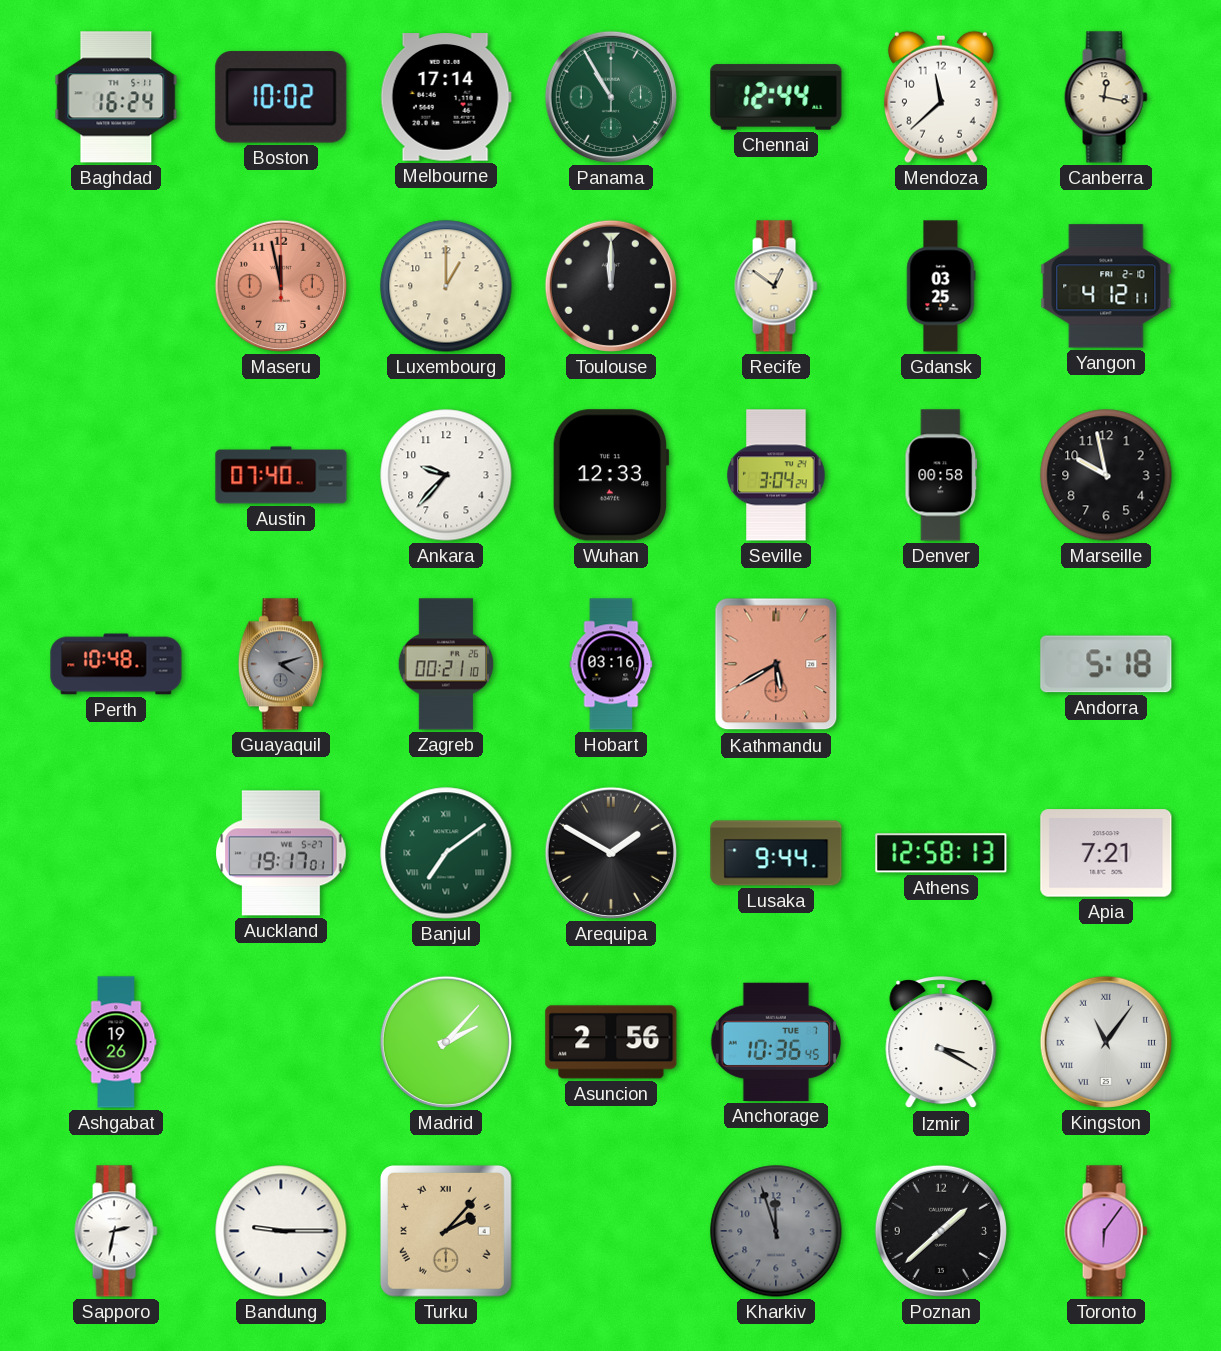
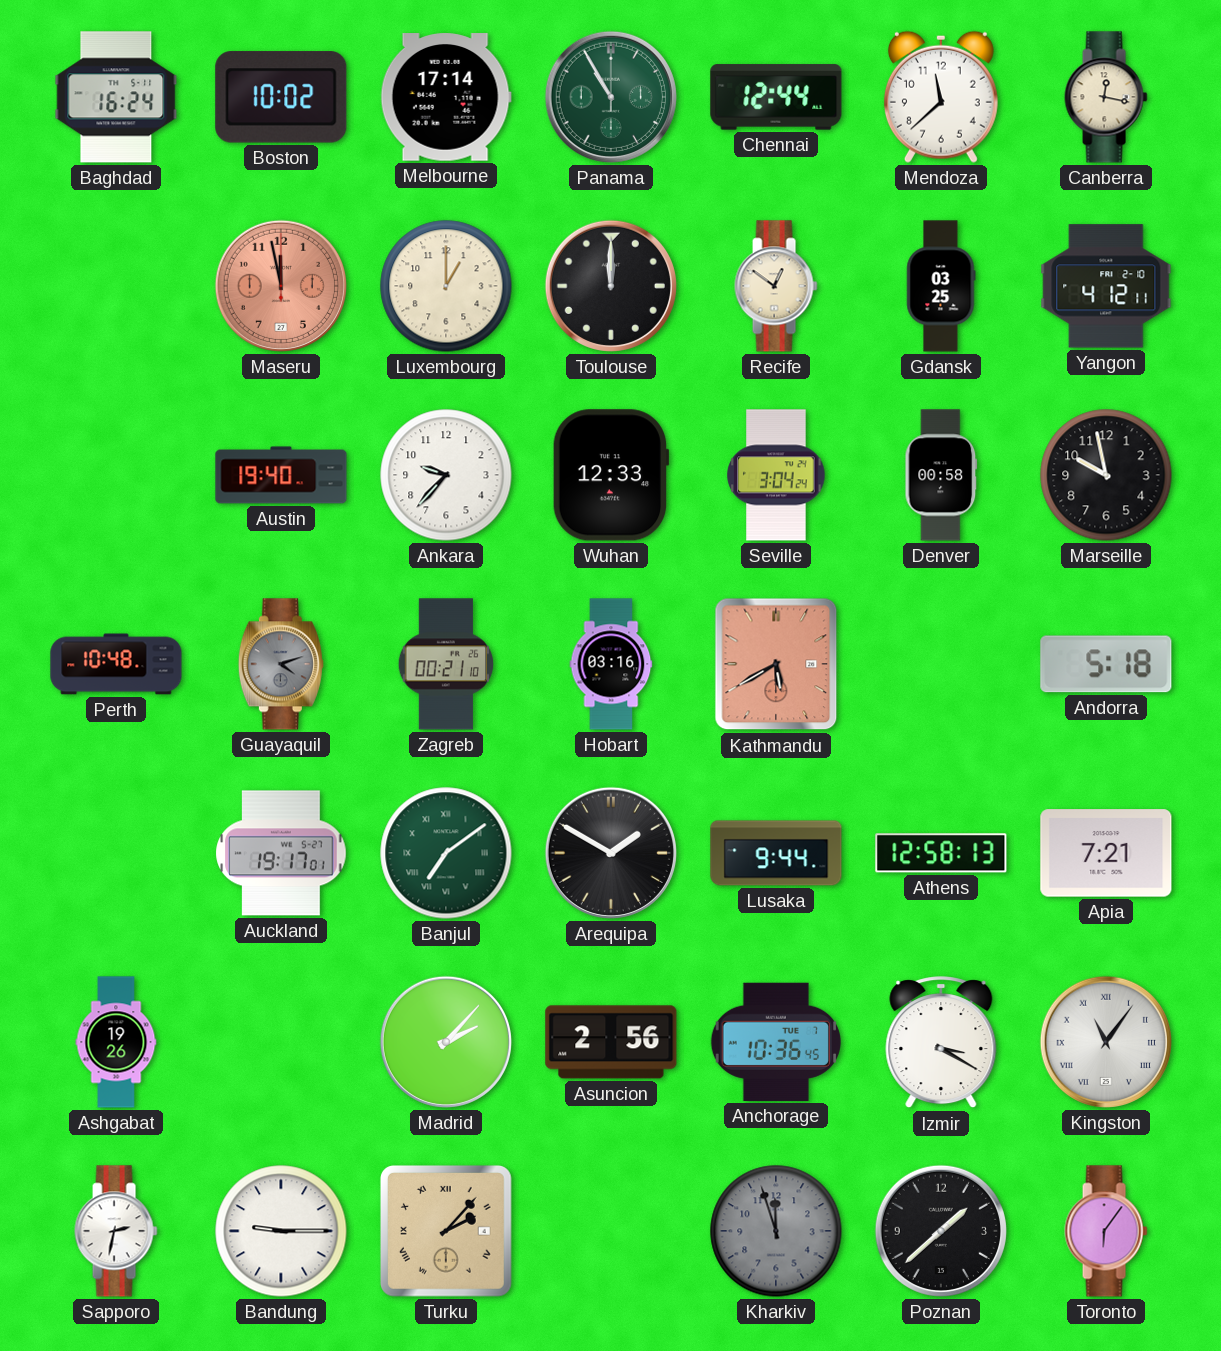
Austin: 07:40 -> 19:40
